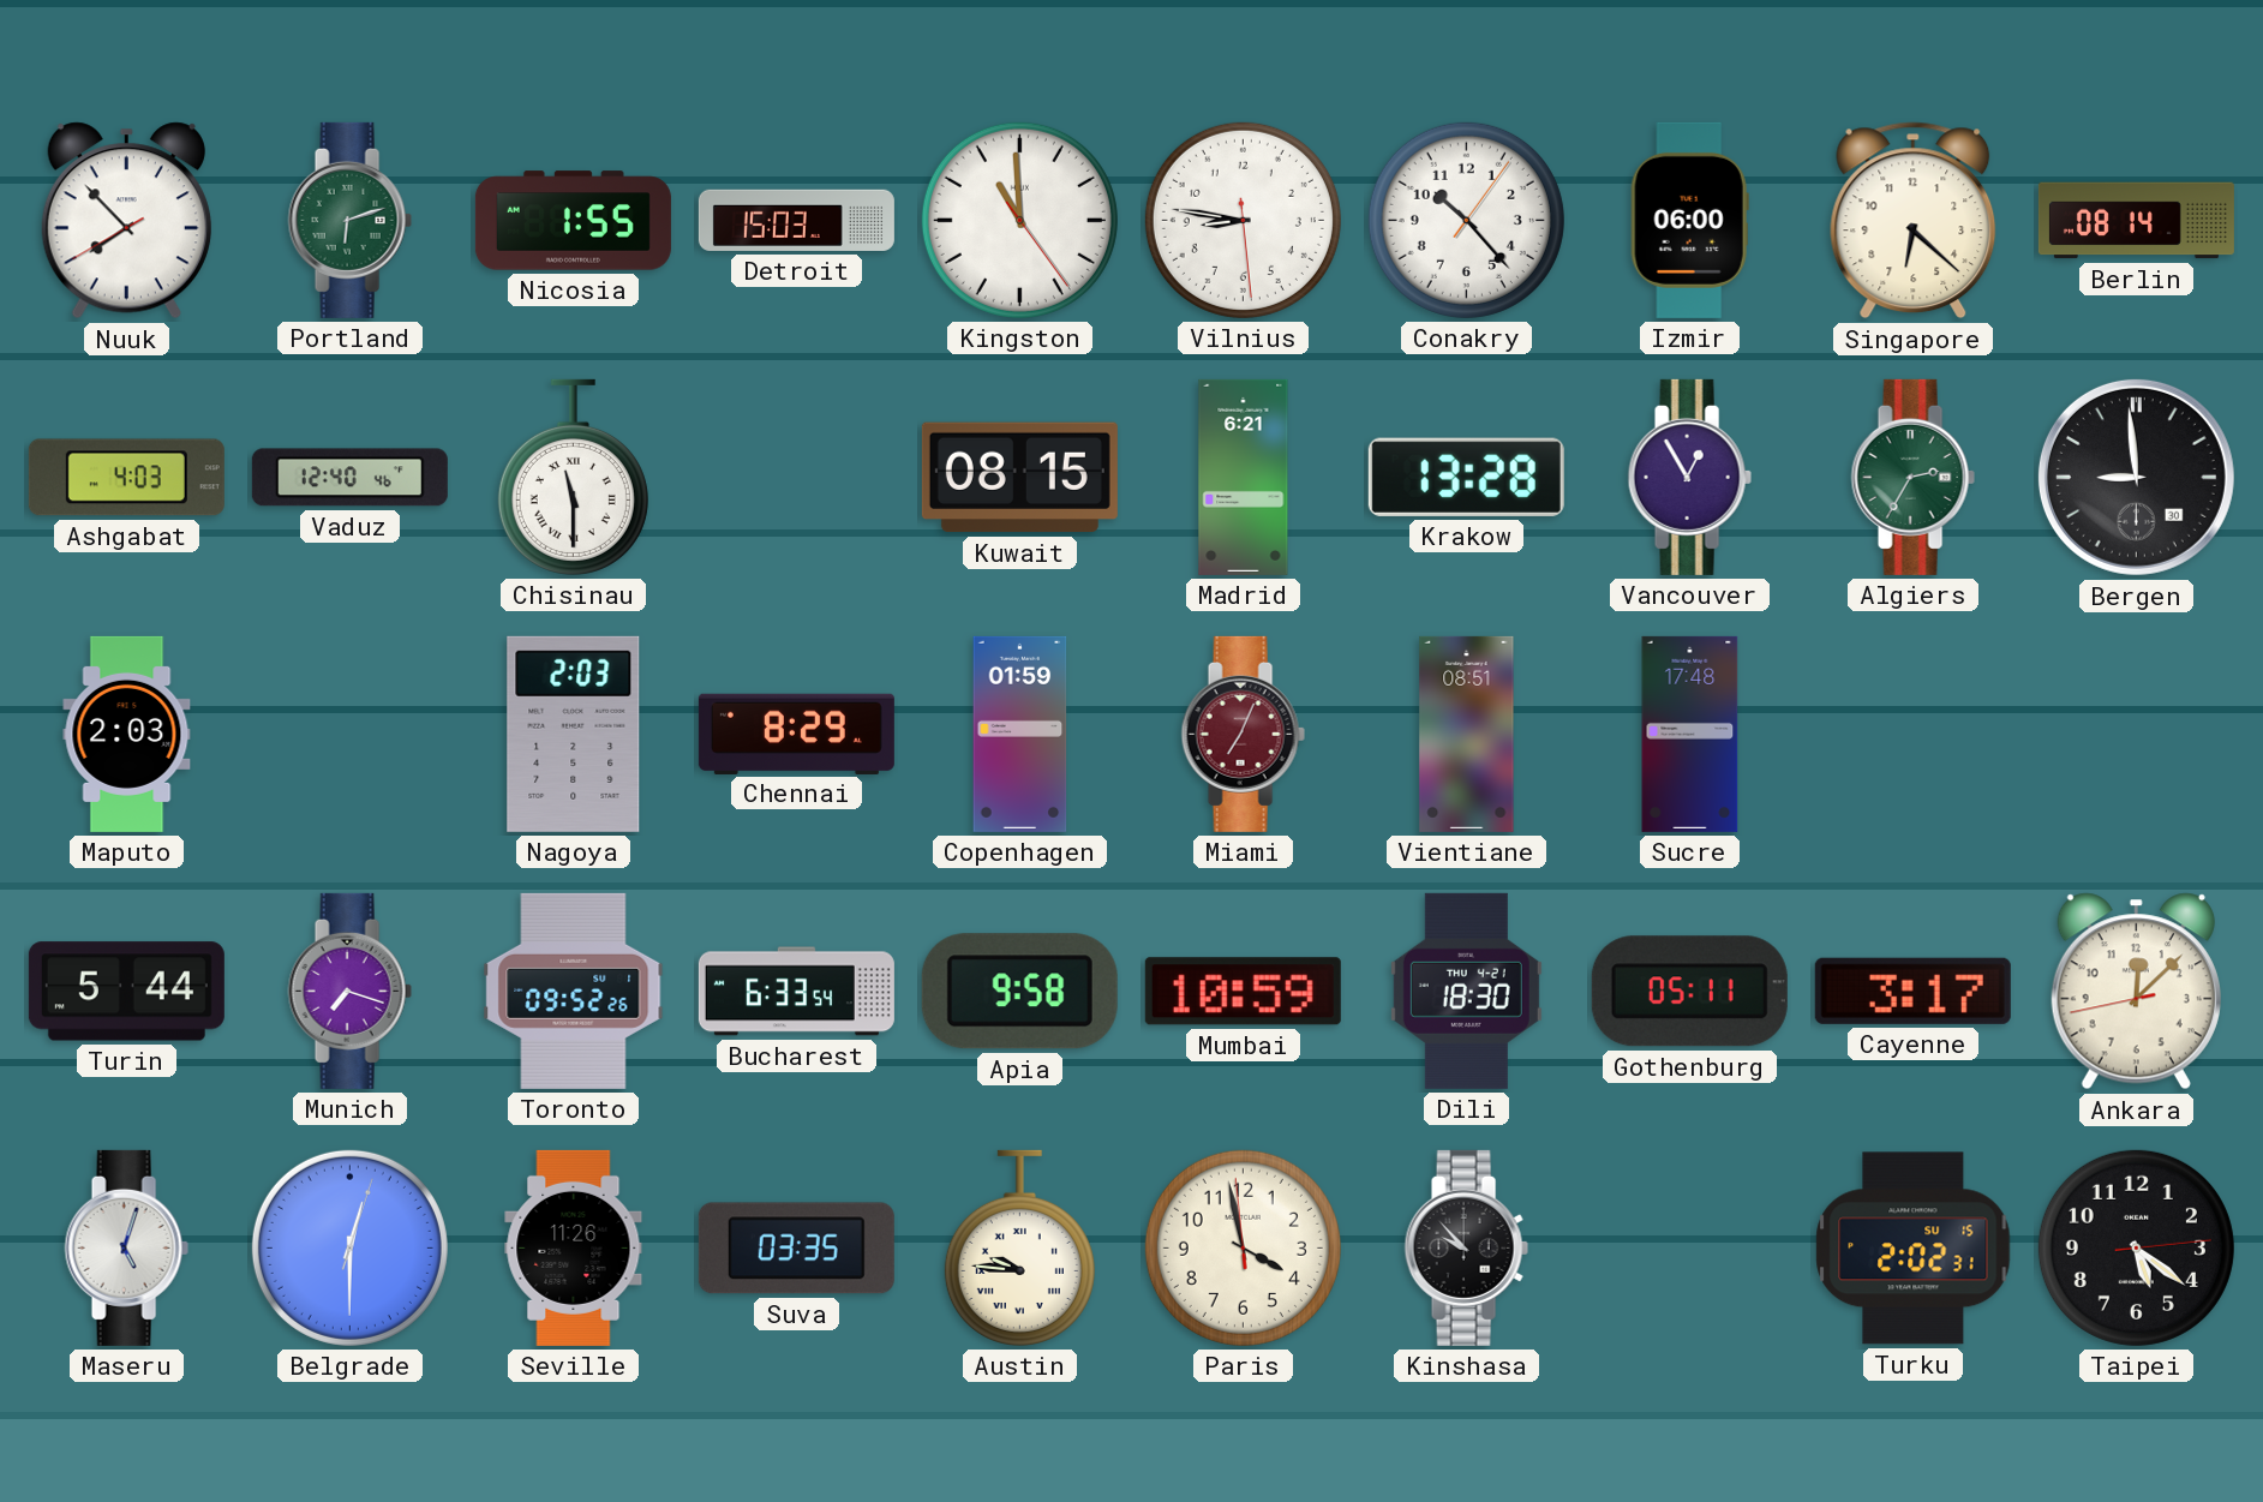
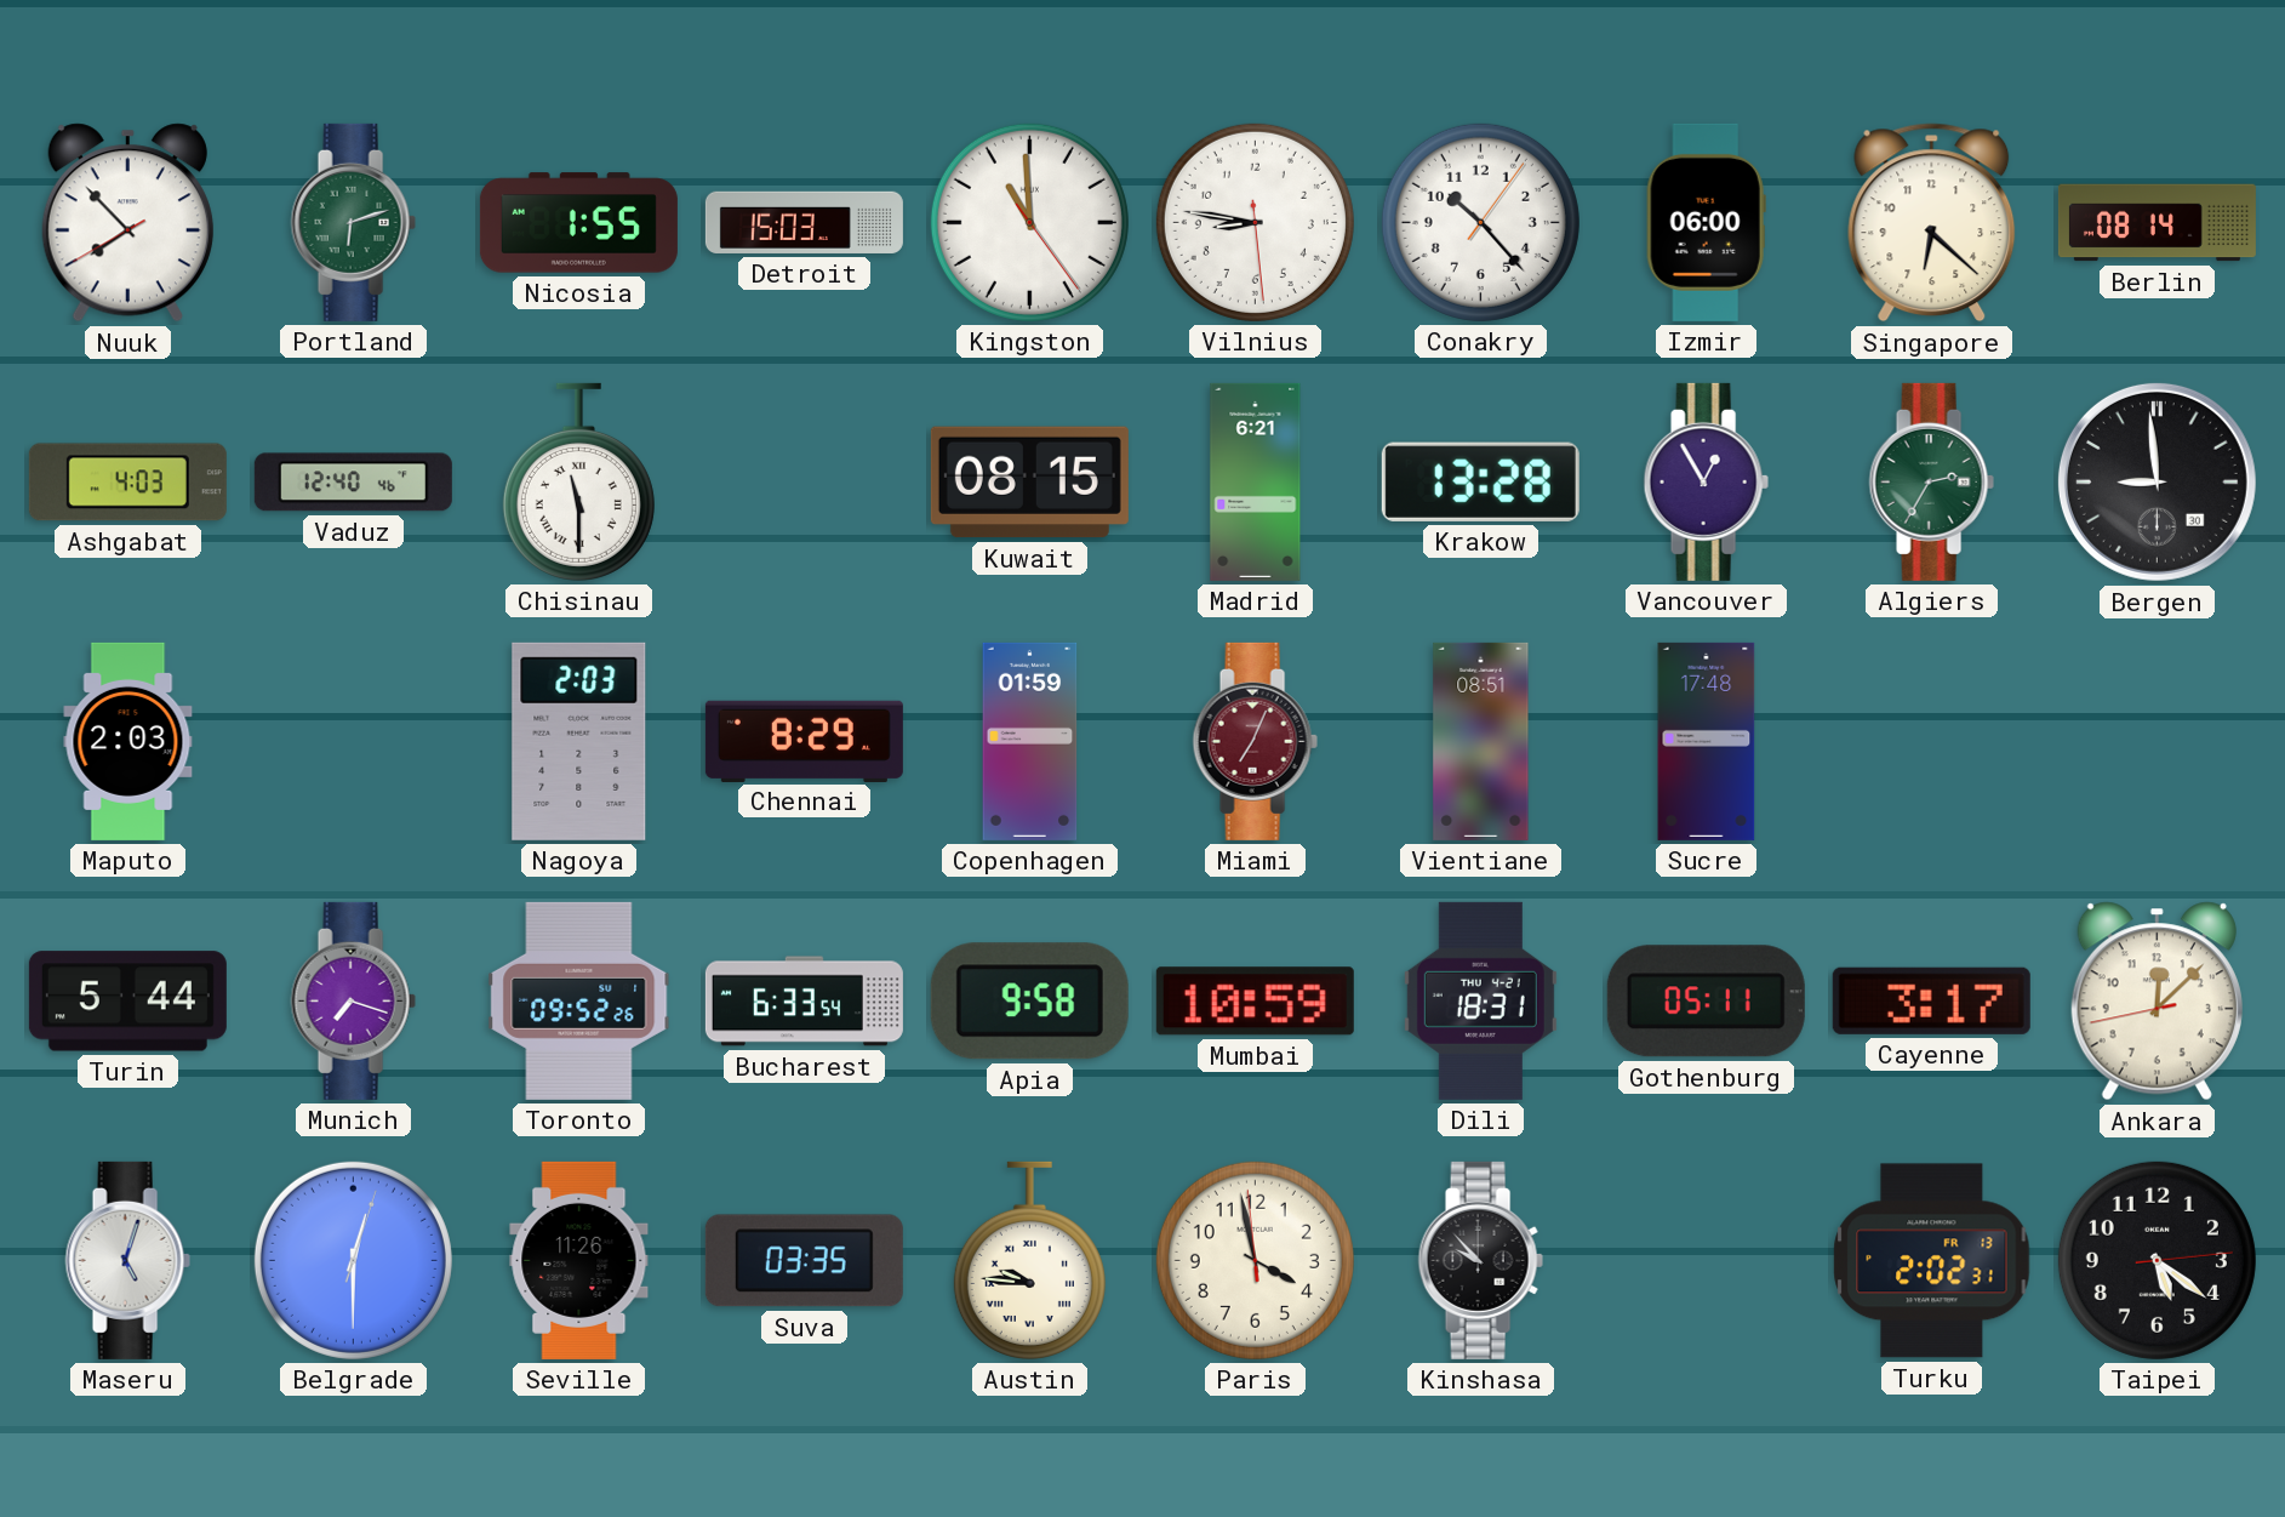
Dili: 18:30 -> 18:31
Turku date: SU 15 -> FR 13
